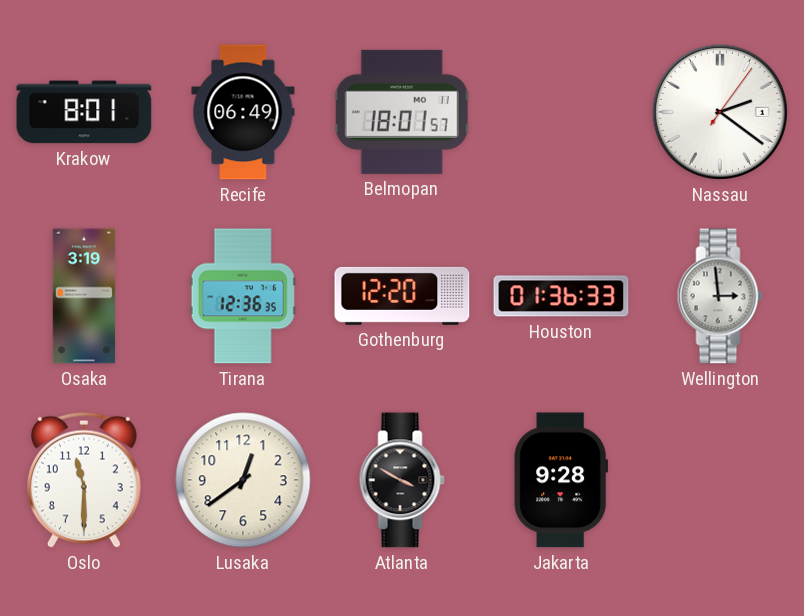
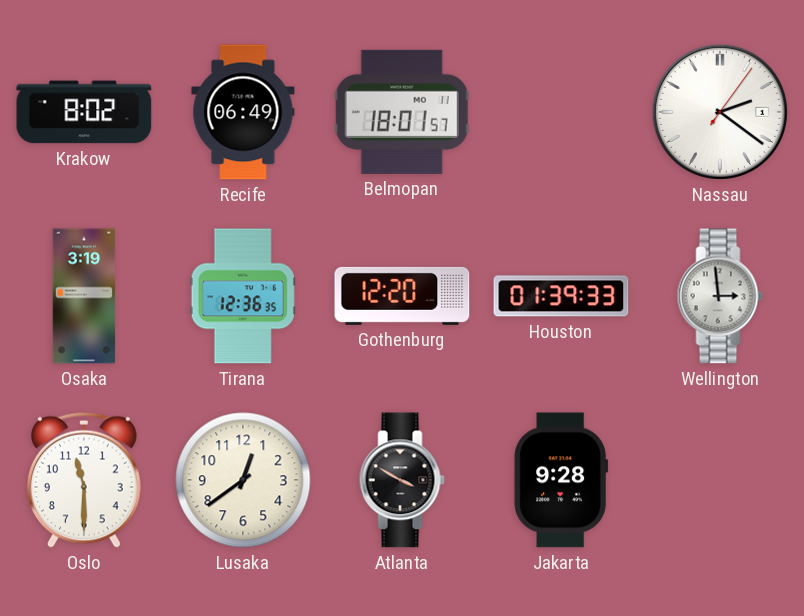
Krakow: 8:01 -> 8:02
Houston: 01:36 -> 01:39
